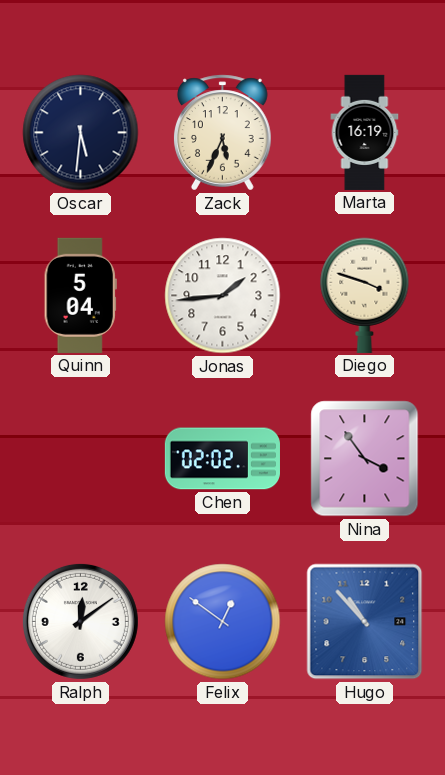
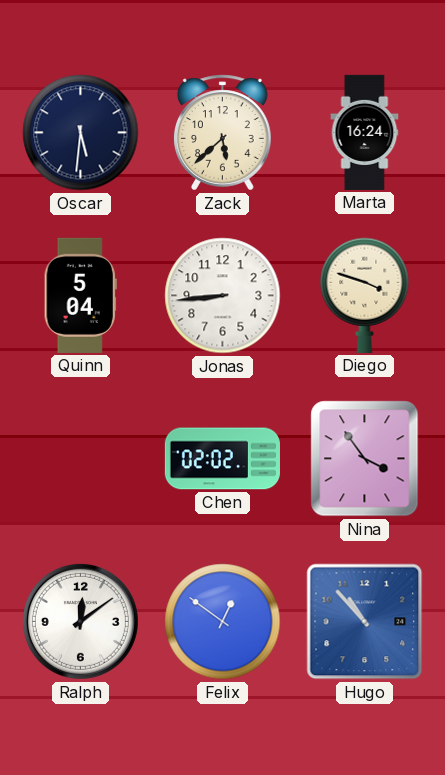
Zack: 5:34 -> 5:38
Marta: 16:19 -> 16:24
Jonas: 1:44 -> 8:44
